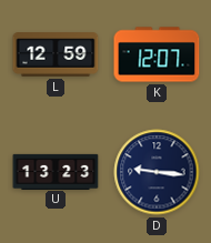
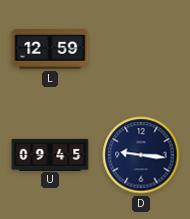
K: 12:07 -> none
U: 13:23 -> 09:45
